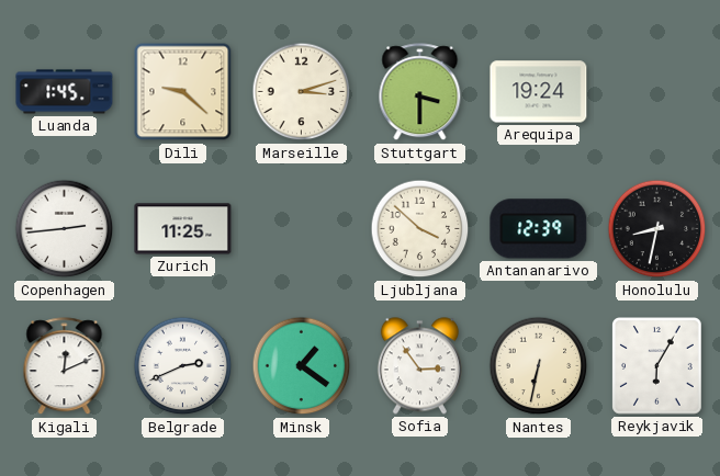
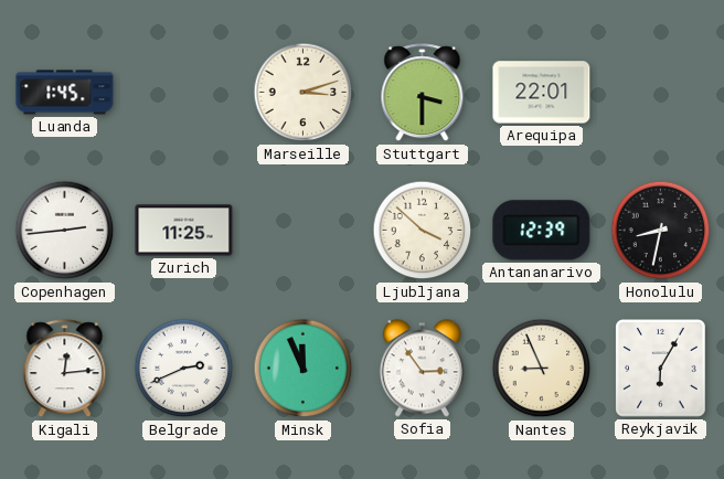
Dili: 9:22 -> none
Arequipa: 19:24 -> 22:01
Kigali: 12:11 -> 12:14
Minsk: 1:21 -> 11:56
Nantes: 6:32 -> 8:56
